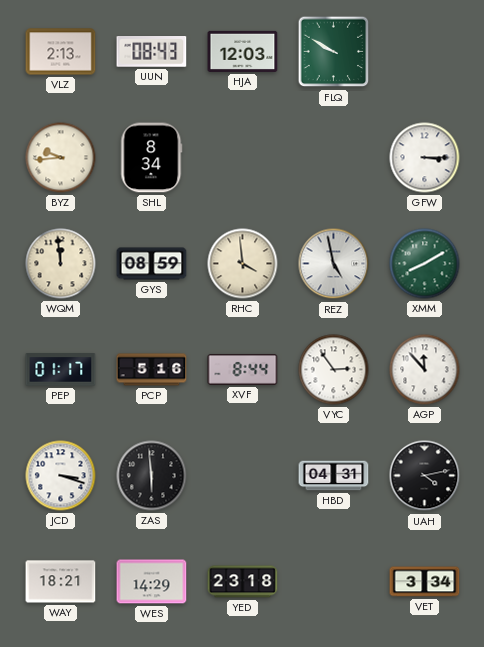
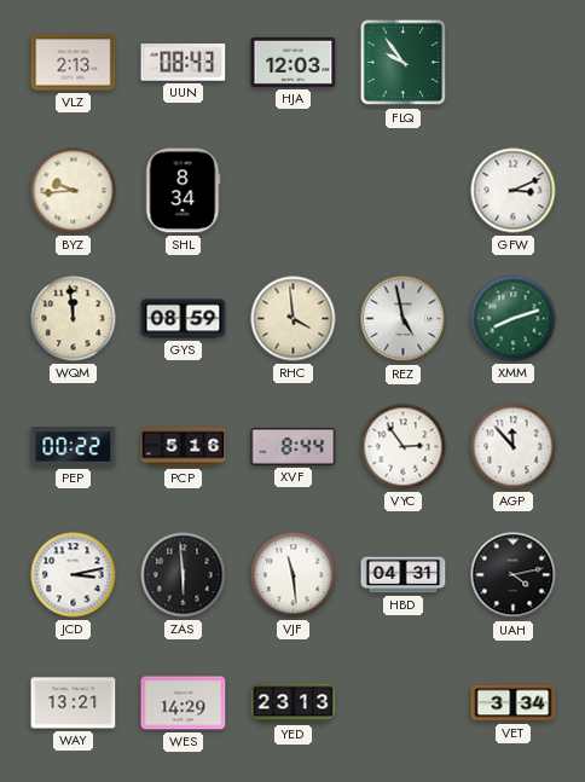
FLQ: 9:50 -> 9:54
GFW: 3:15 -> 3:11
XMM: 8:10 -> 8:12
PEP: 01:17 -> 00:22
JCD: 3:18 -> 3:13
VJF: none -> 11:29
WAY: 18:21 -> 13:21
YED: 23:18 -> 23:13
